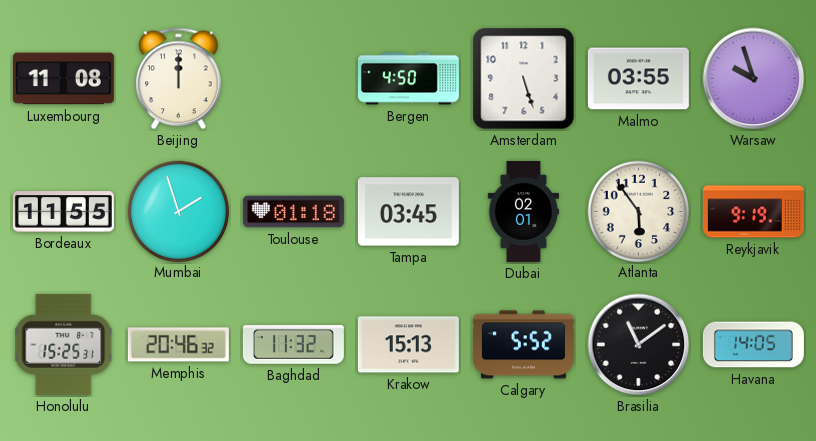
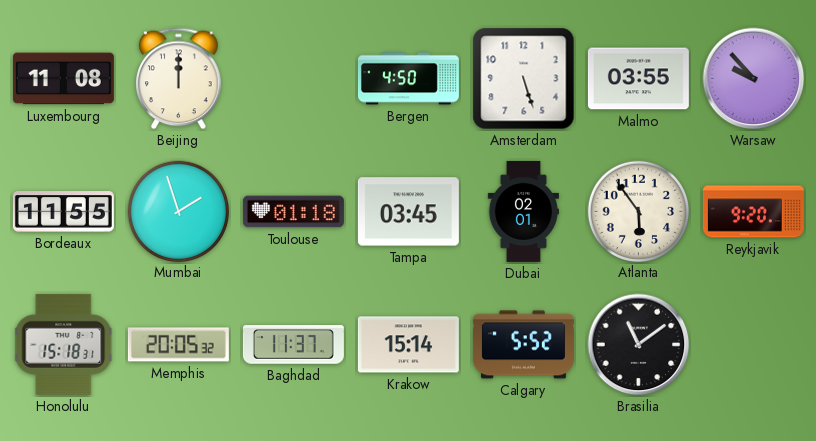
Warsaw: 9:57 -> 9:53
Reykjavik: 9:19 -> 9:20
Honolulu: 15:25 -> 15:18
Memphis: 20:46 -> 20:05
Baghdad: 11:32 -> 11:37
Krakow: 15:13 -> 15:14
Havana: 14:05 -> none
